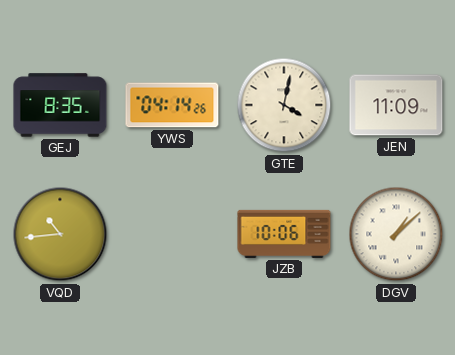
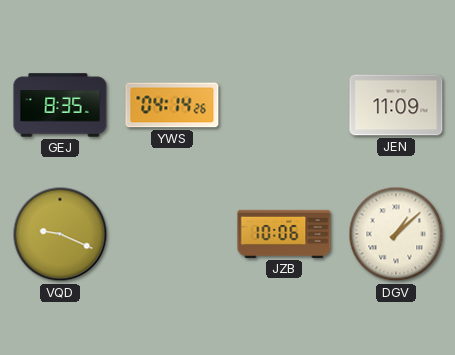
GTE: 4:02 -> none
VQD: 10:44 -> 9:19
